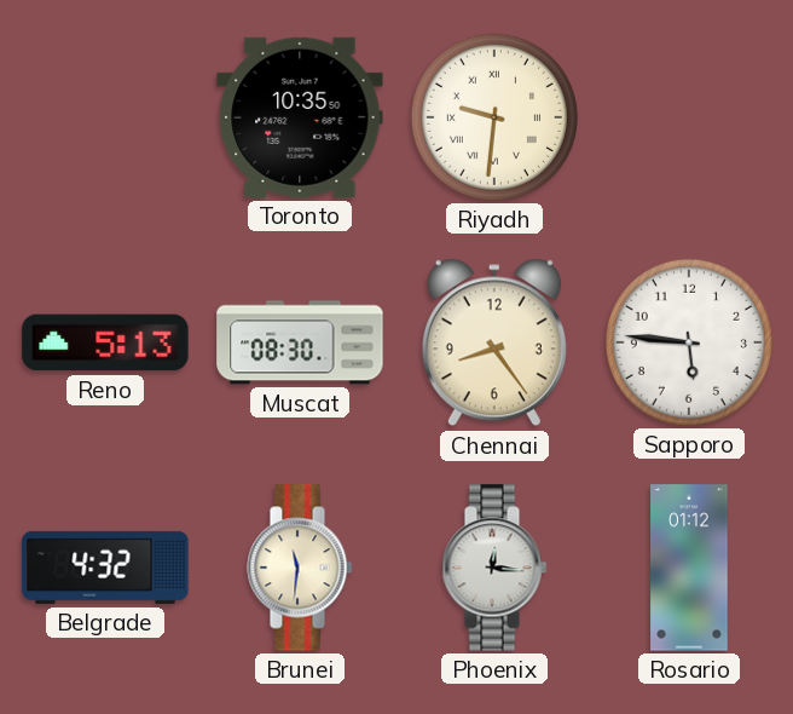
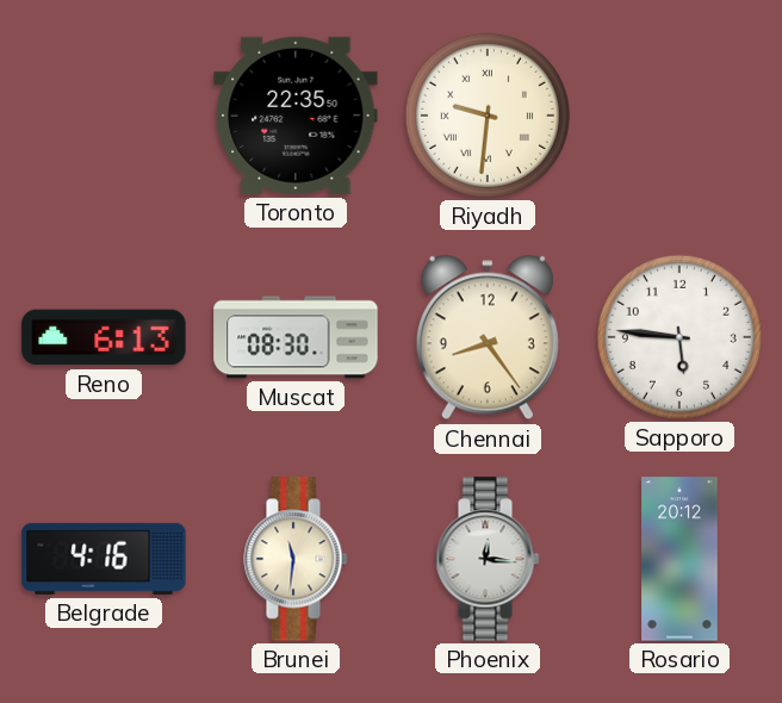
Toronto: 10:35 -> 22:35
Reno: 5:13 -> 6:13
Belgrade: 4:32 -> 4:16
Rosario: 01:12 -> 20:12
